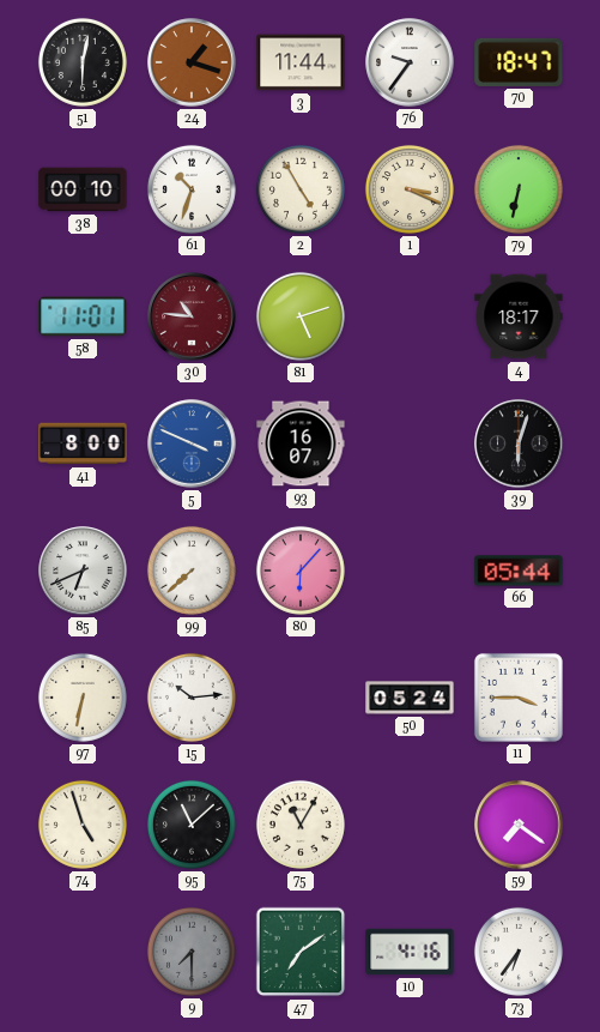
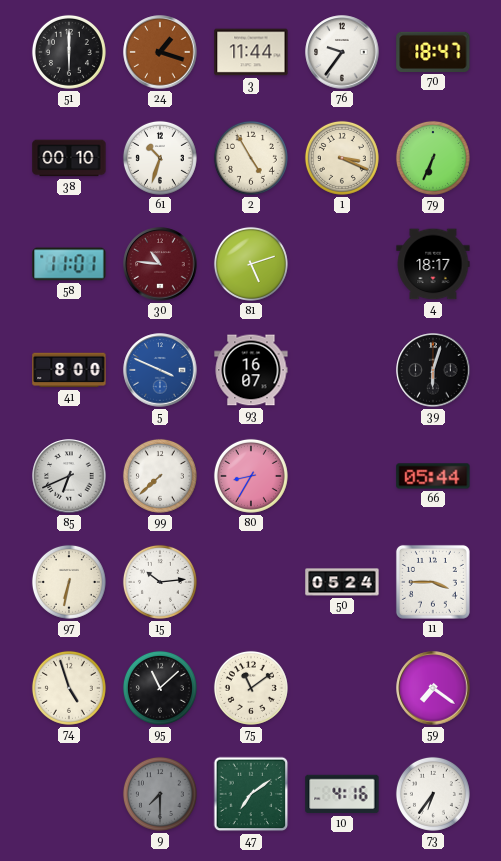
51: 6:02 -> 6:00
79: 6:32 -> 6:34
80: 6:07 -> 8:35
75: 11:05 -> 11:09
